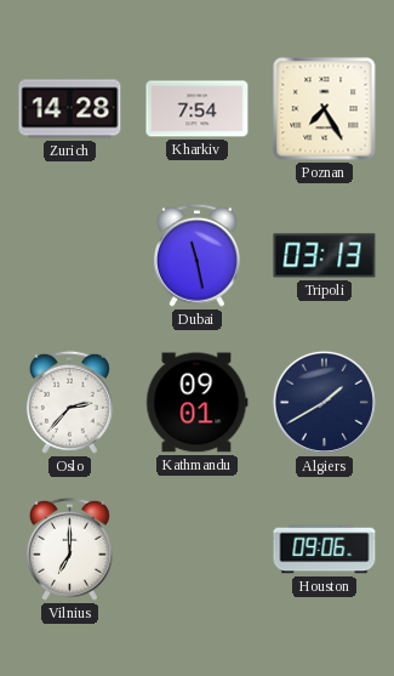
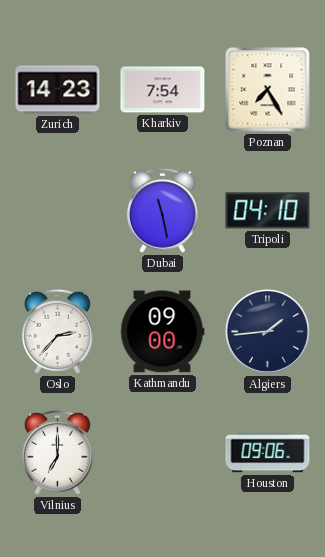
Zurich: 14:28 -> 14:23
Tripoli: 03:13 -> 04:10
Kathmandu: 09:01 -> 09:00
Algiers: 1:40 -> 1:44
